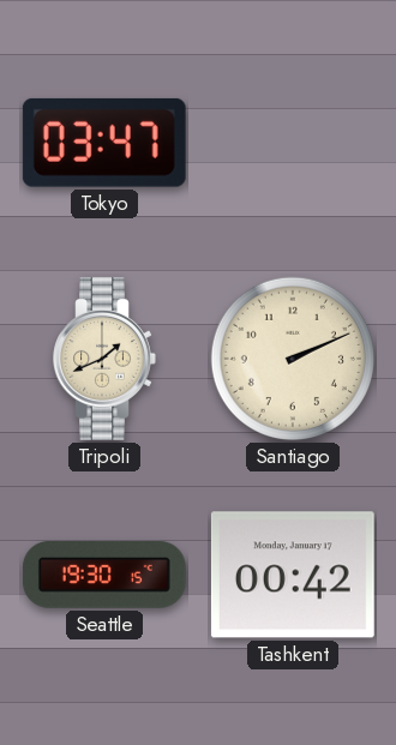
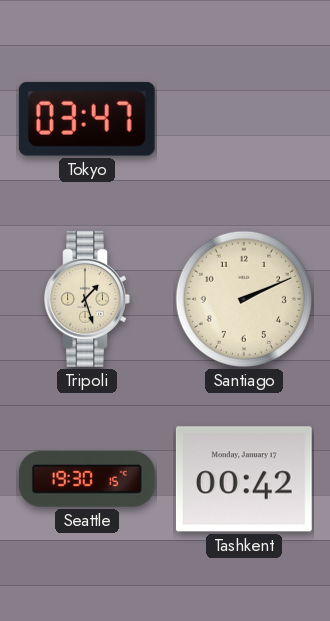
Tripoli: 1:41 -> 1:27
